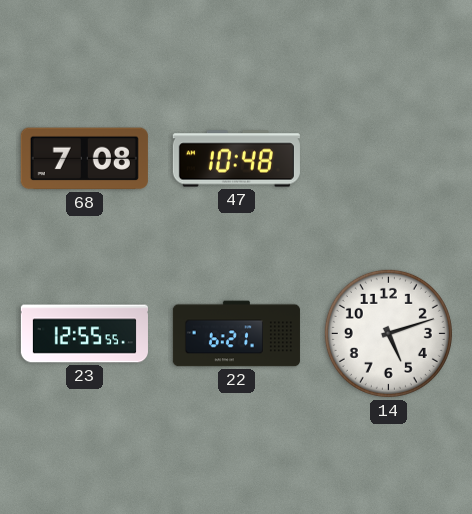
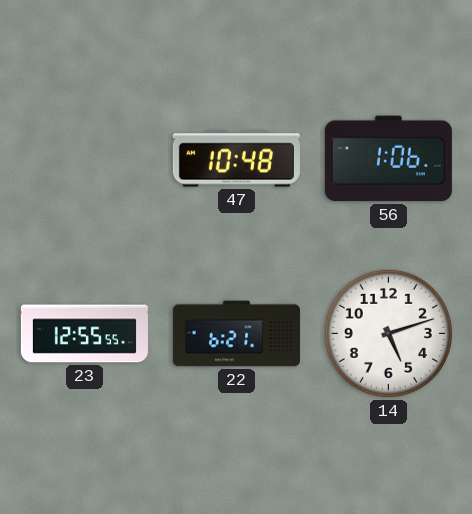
68: 7:08 -> none
56: none -> 1:06
